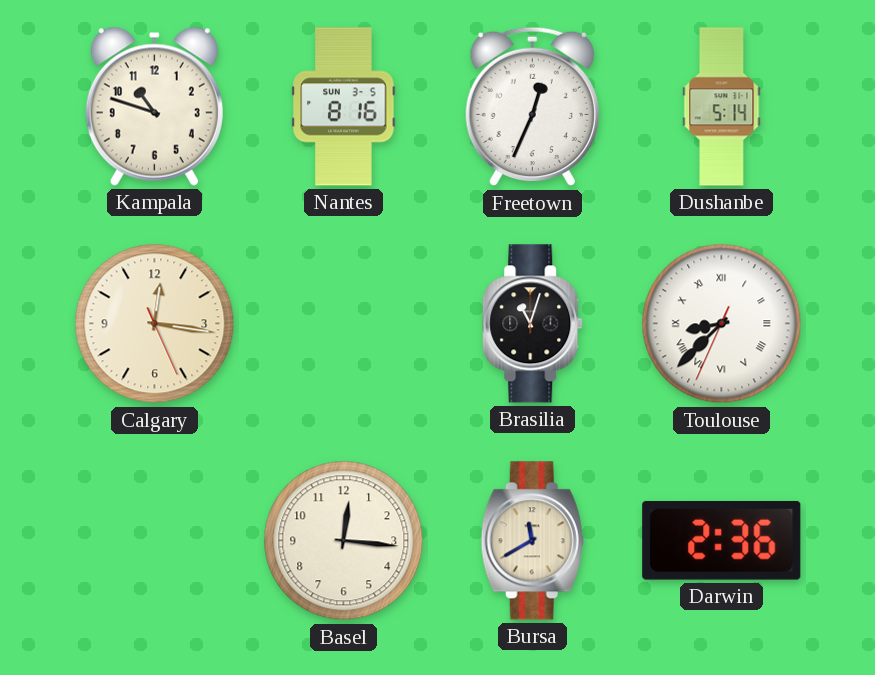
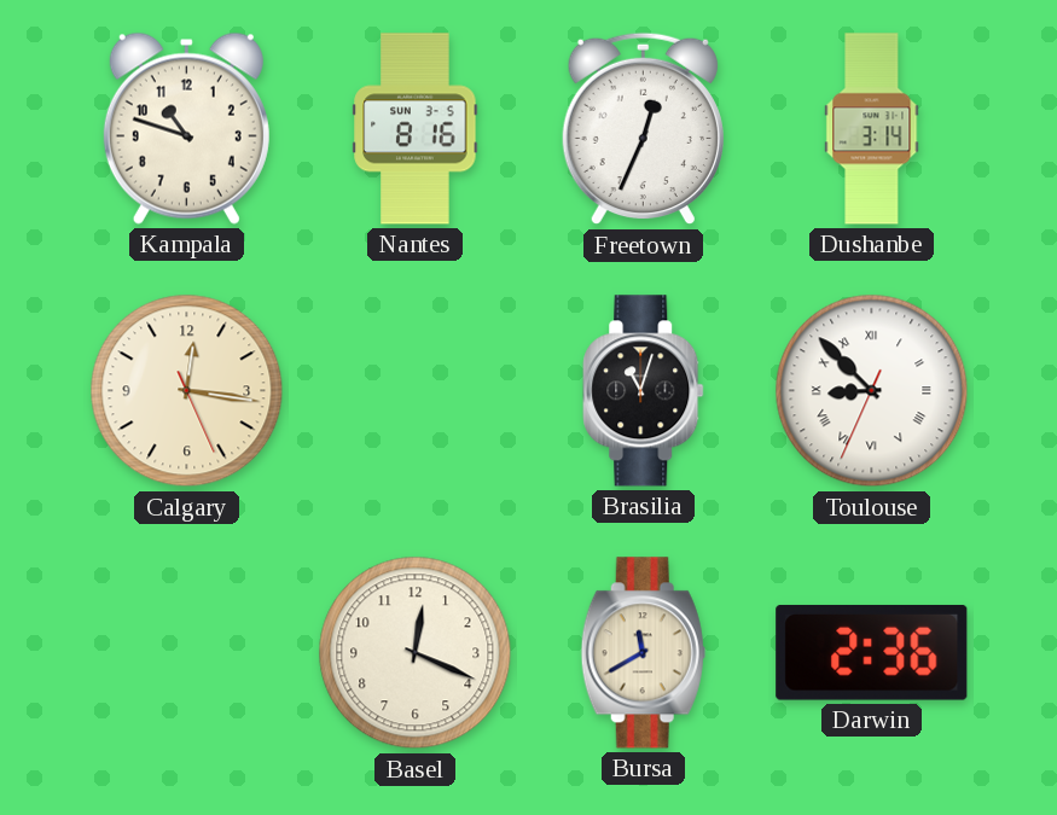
Dushanbe: 5:14 -> 3:14
Toulouse: 8:37 -> 8:52
Basel: 12:16 -> 12:19
